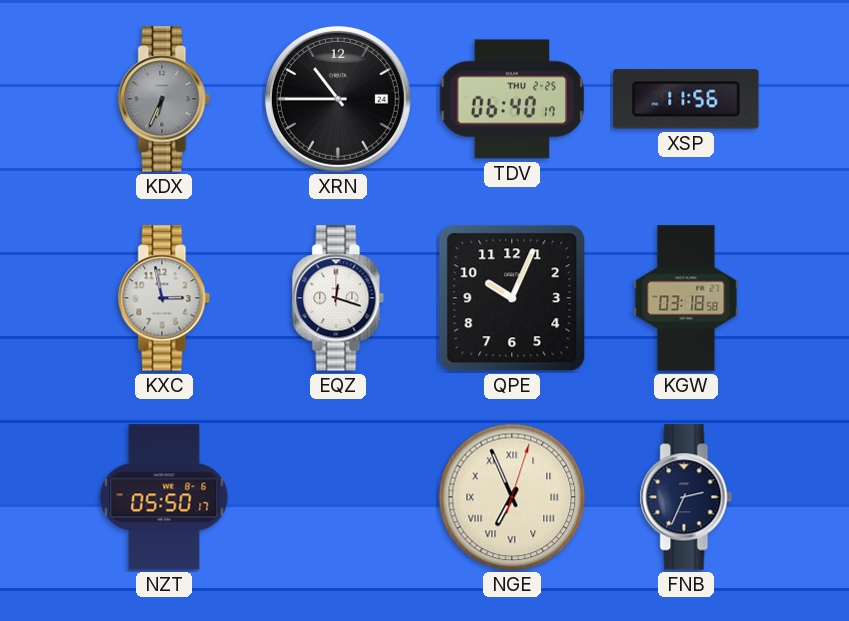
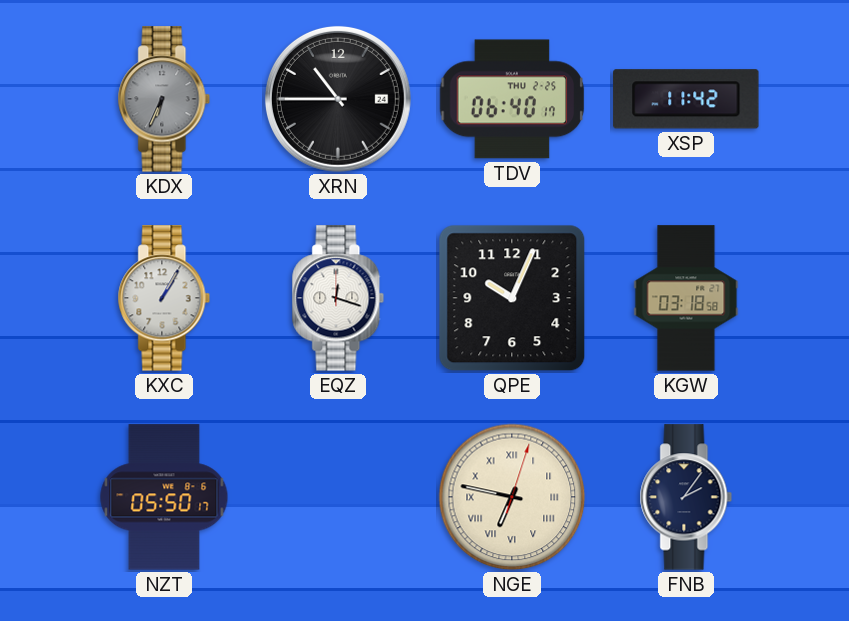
XSP: 11:56 -> 11:42
KXC: 2:58 -> 1:05
NGE: 6:56 -> 6:47
FNB: 2:34 -> 2:06
